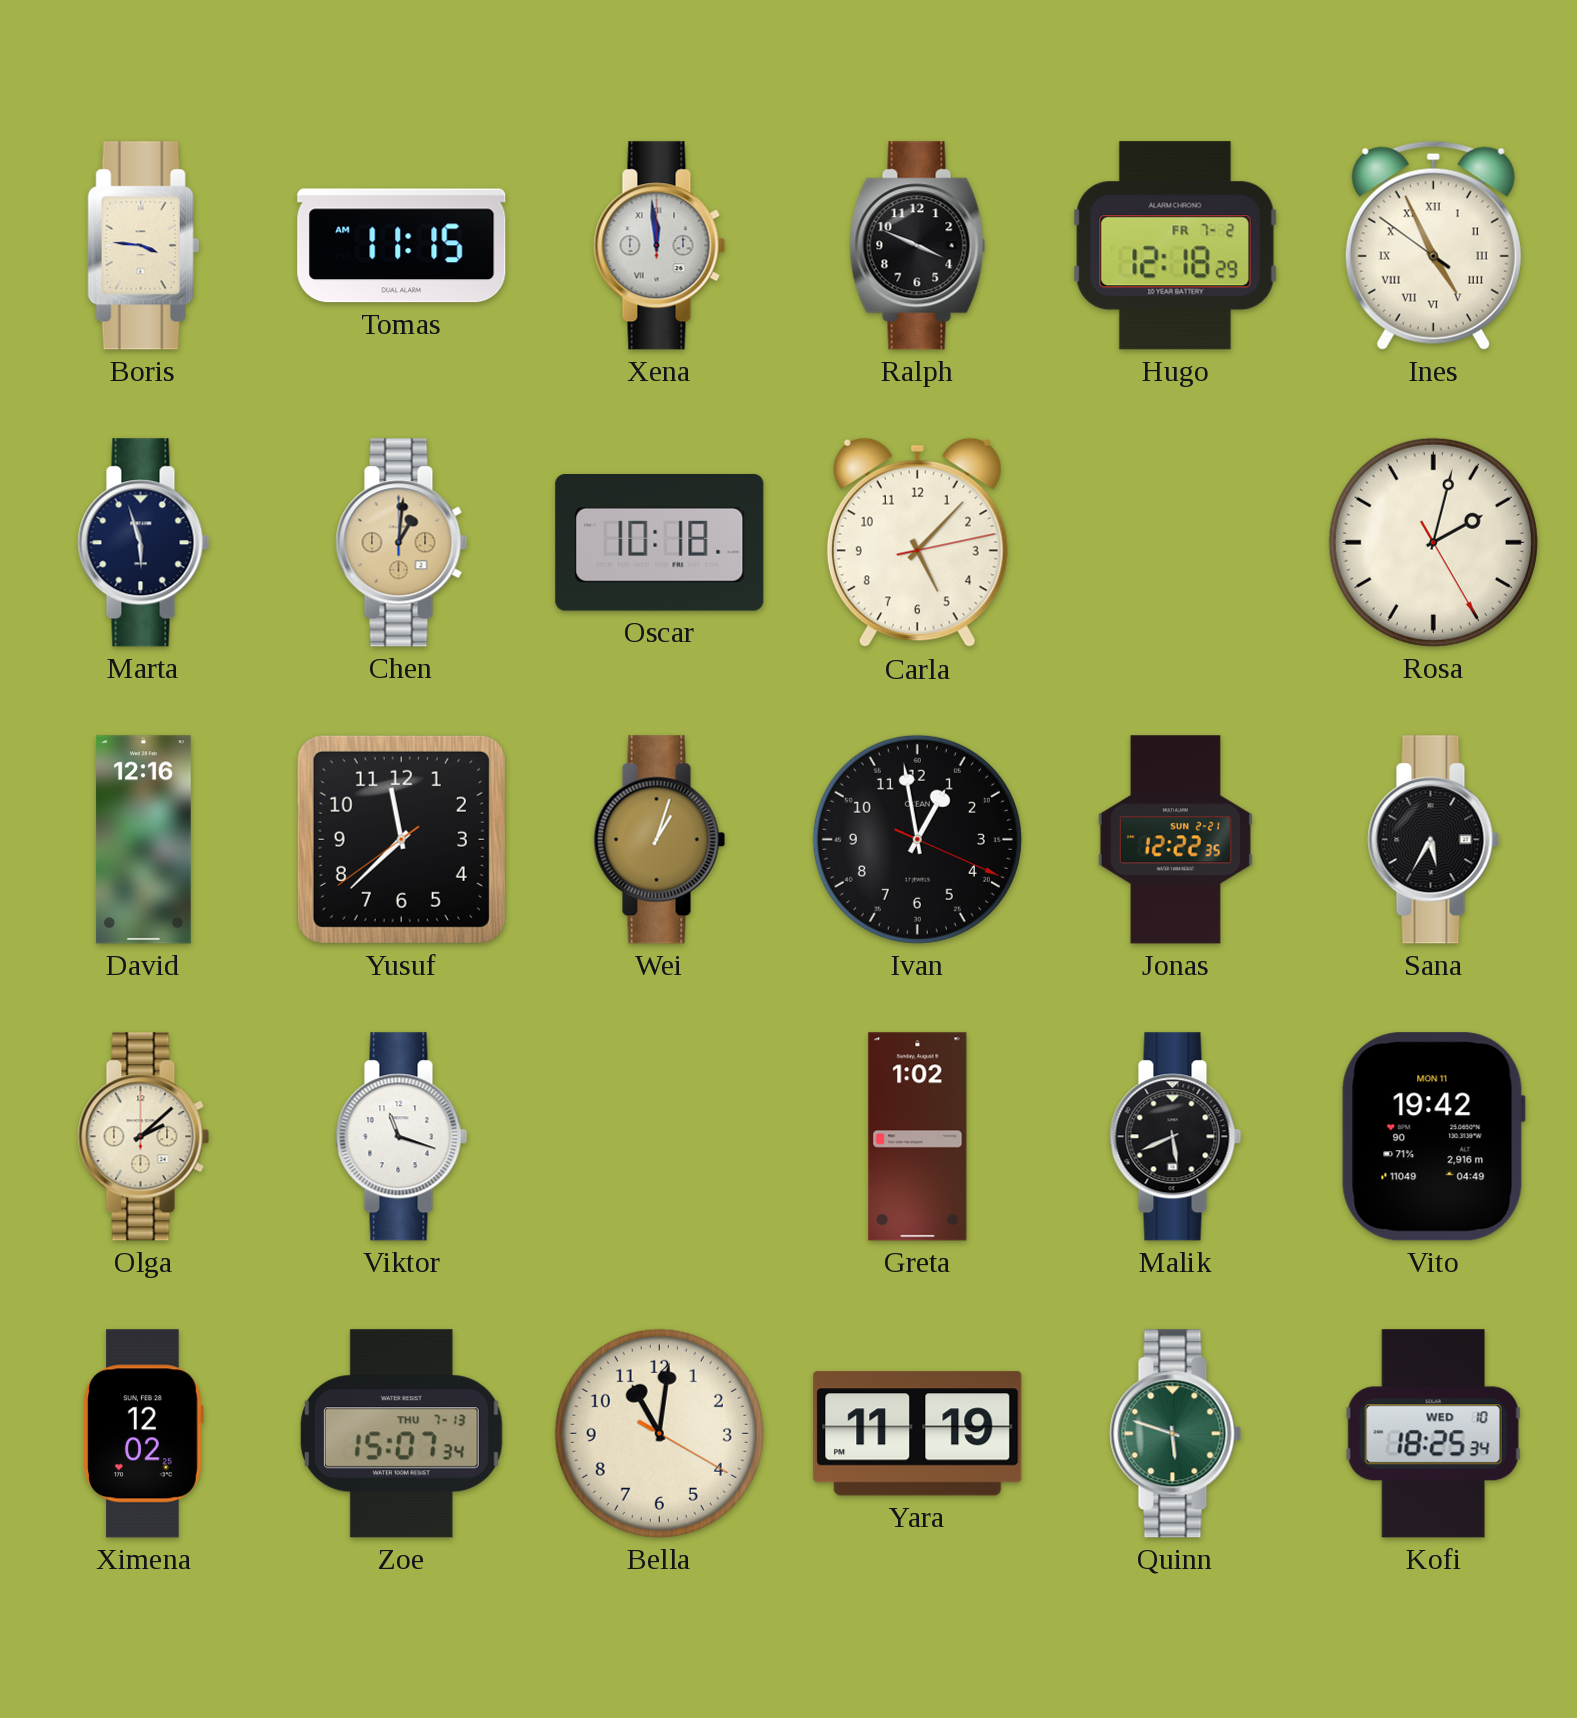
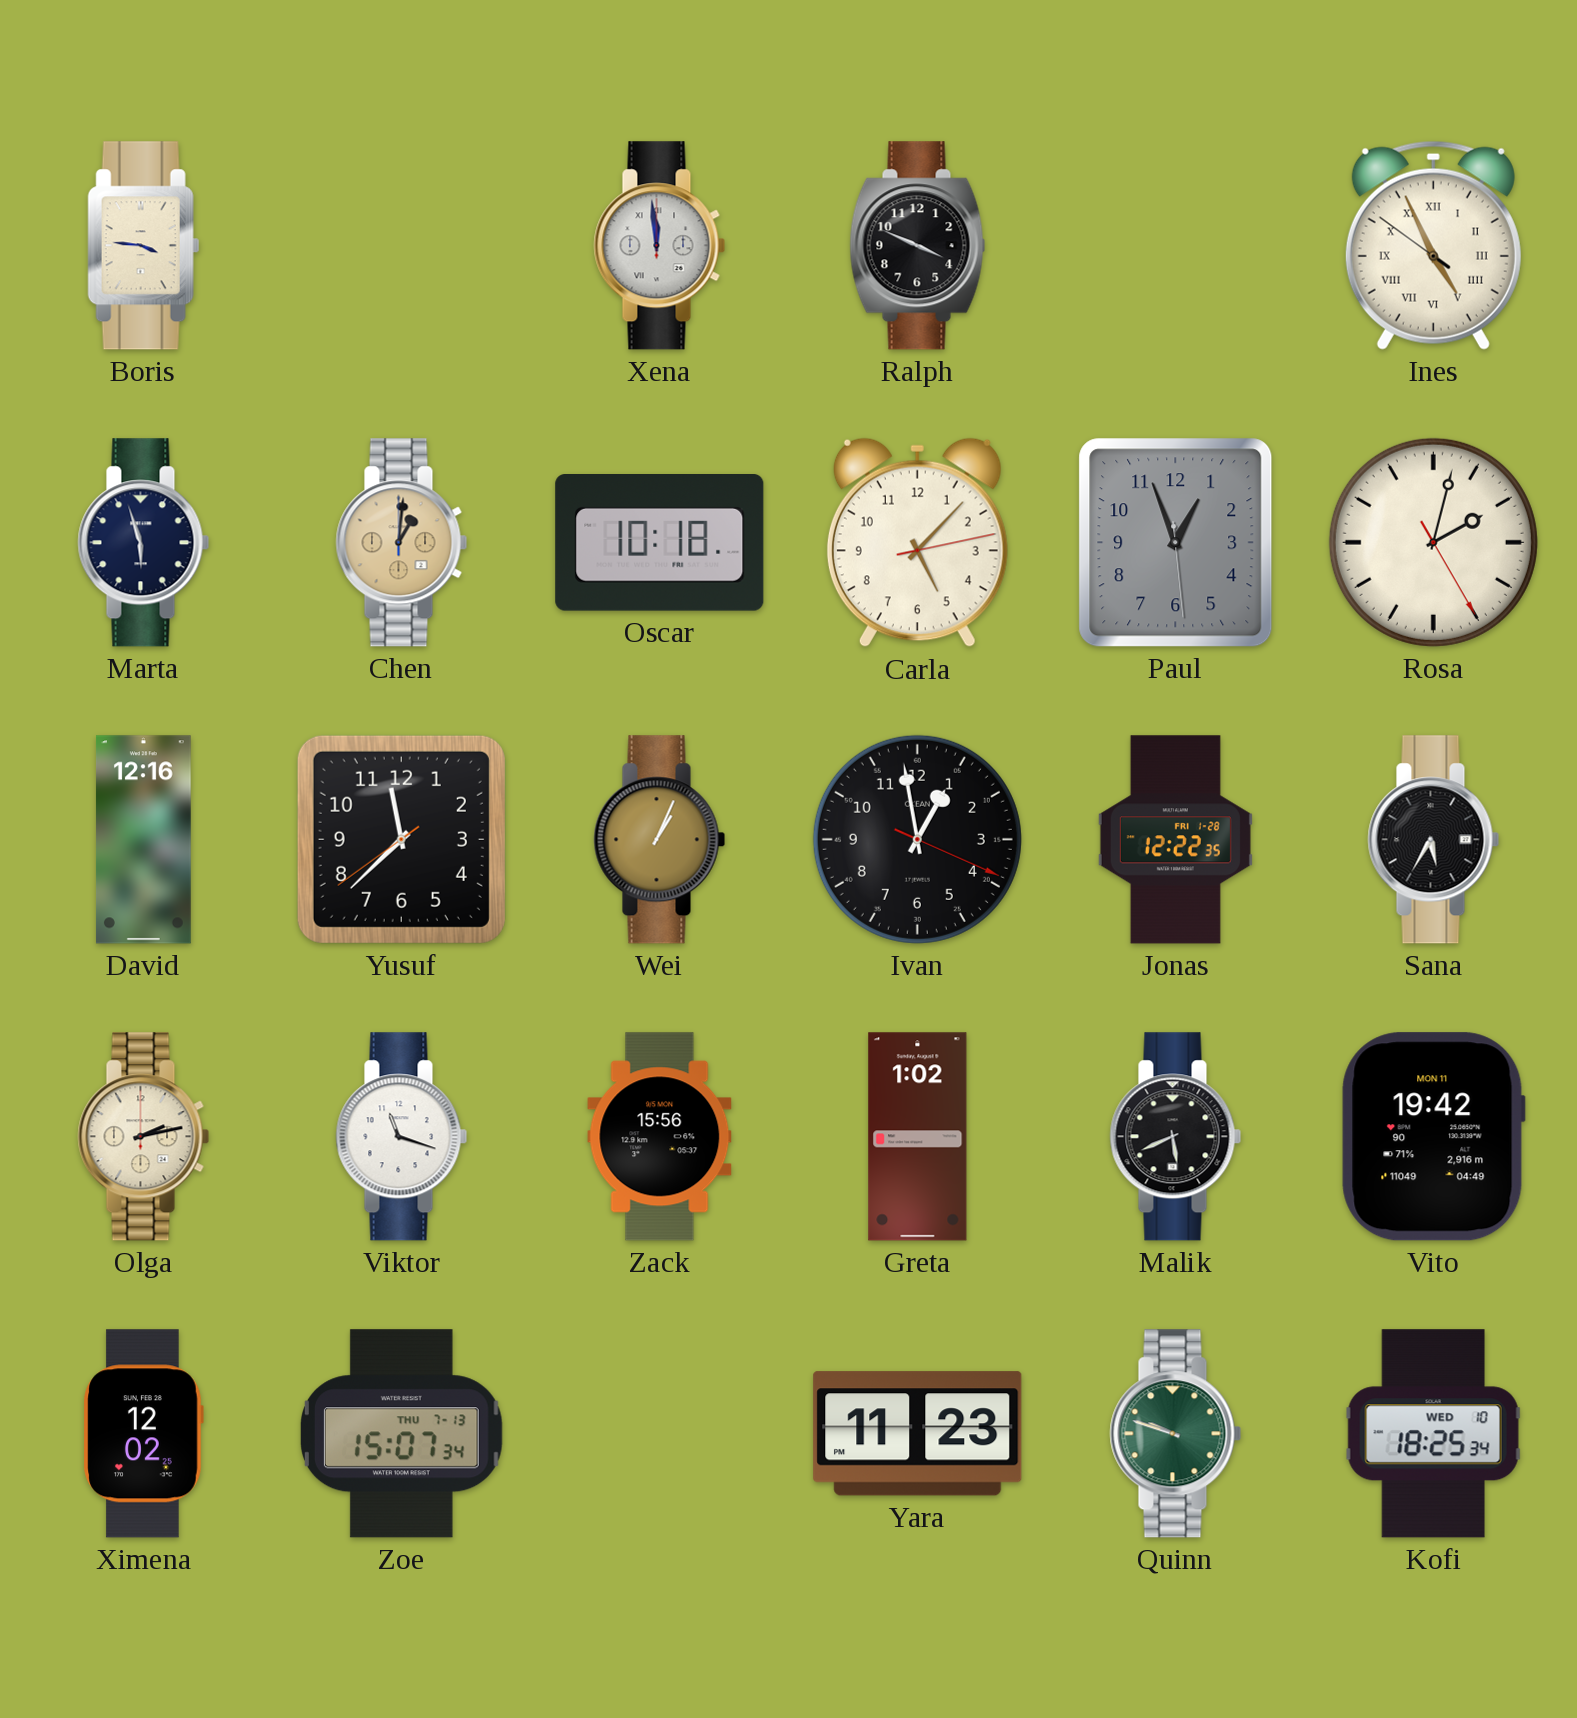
Tomas: 11:15 -> none
Hugo: 12:18 -> none
Paul: none -> 12:56
Wei: 1:03 -> 1:04
Jonas date: SUN 2-21 -> FRI 1-28
Olga: 2:08 -> 2:13
Zack: none -> 15:56
Bella: 11:01 -> none
Yara: 11:19 -> 11:23
Quinn: 5:48 -> 9:48
